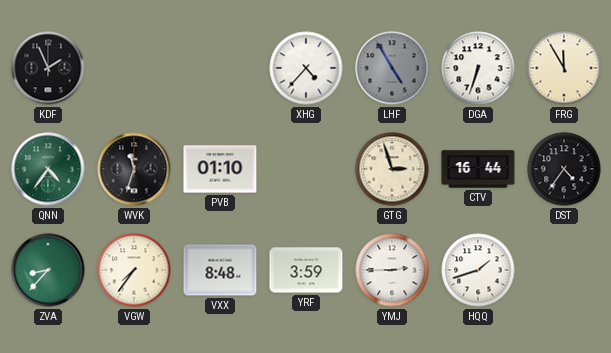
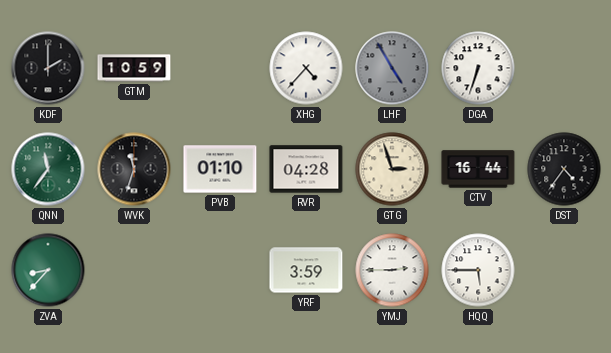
KDF: 1:56 -> 2:00
GTM: none -> 10:59
FRG: 11:55 -> none
QNN: 4:36 -> 11:36
RVR: none -> 04:28
VGW: 7:36 -> none
VXX: 8:48 -> none
HQQ: 1:42 -> 5:45
